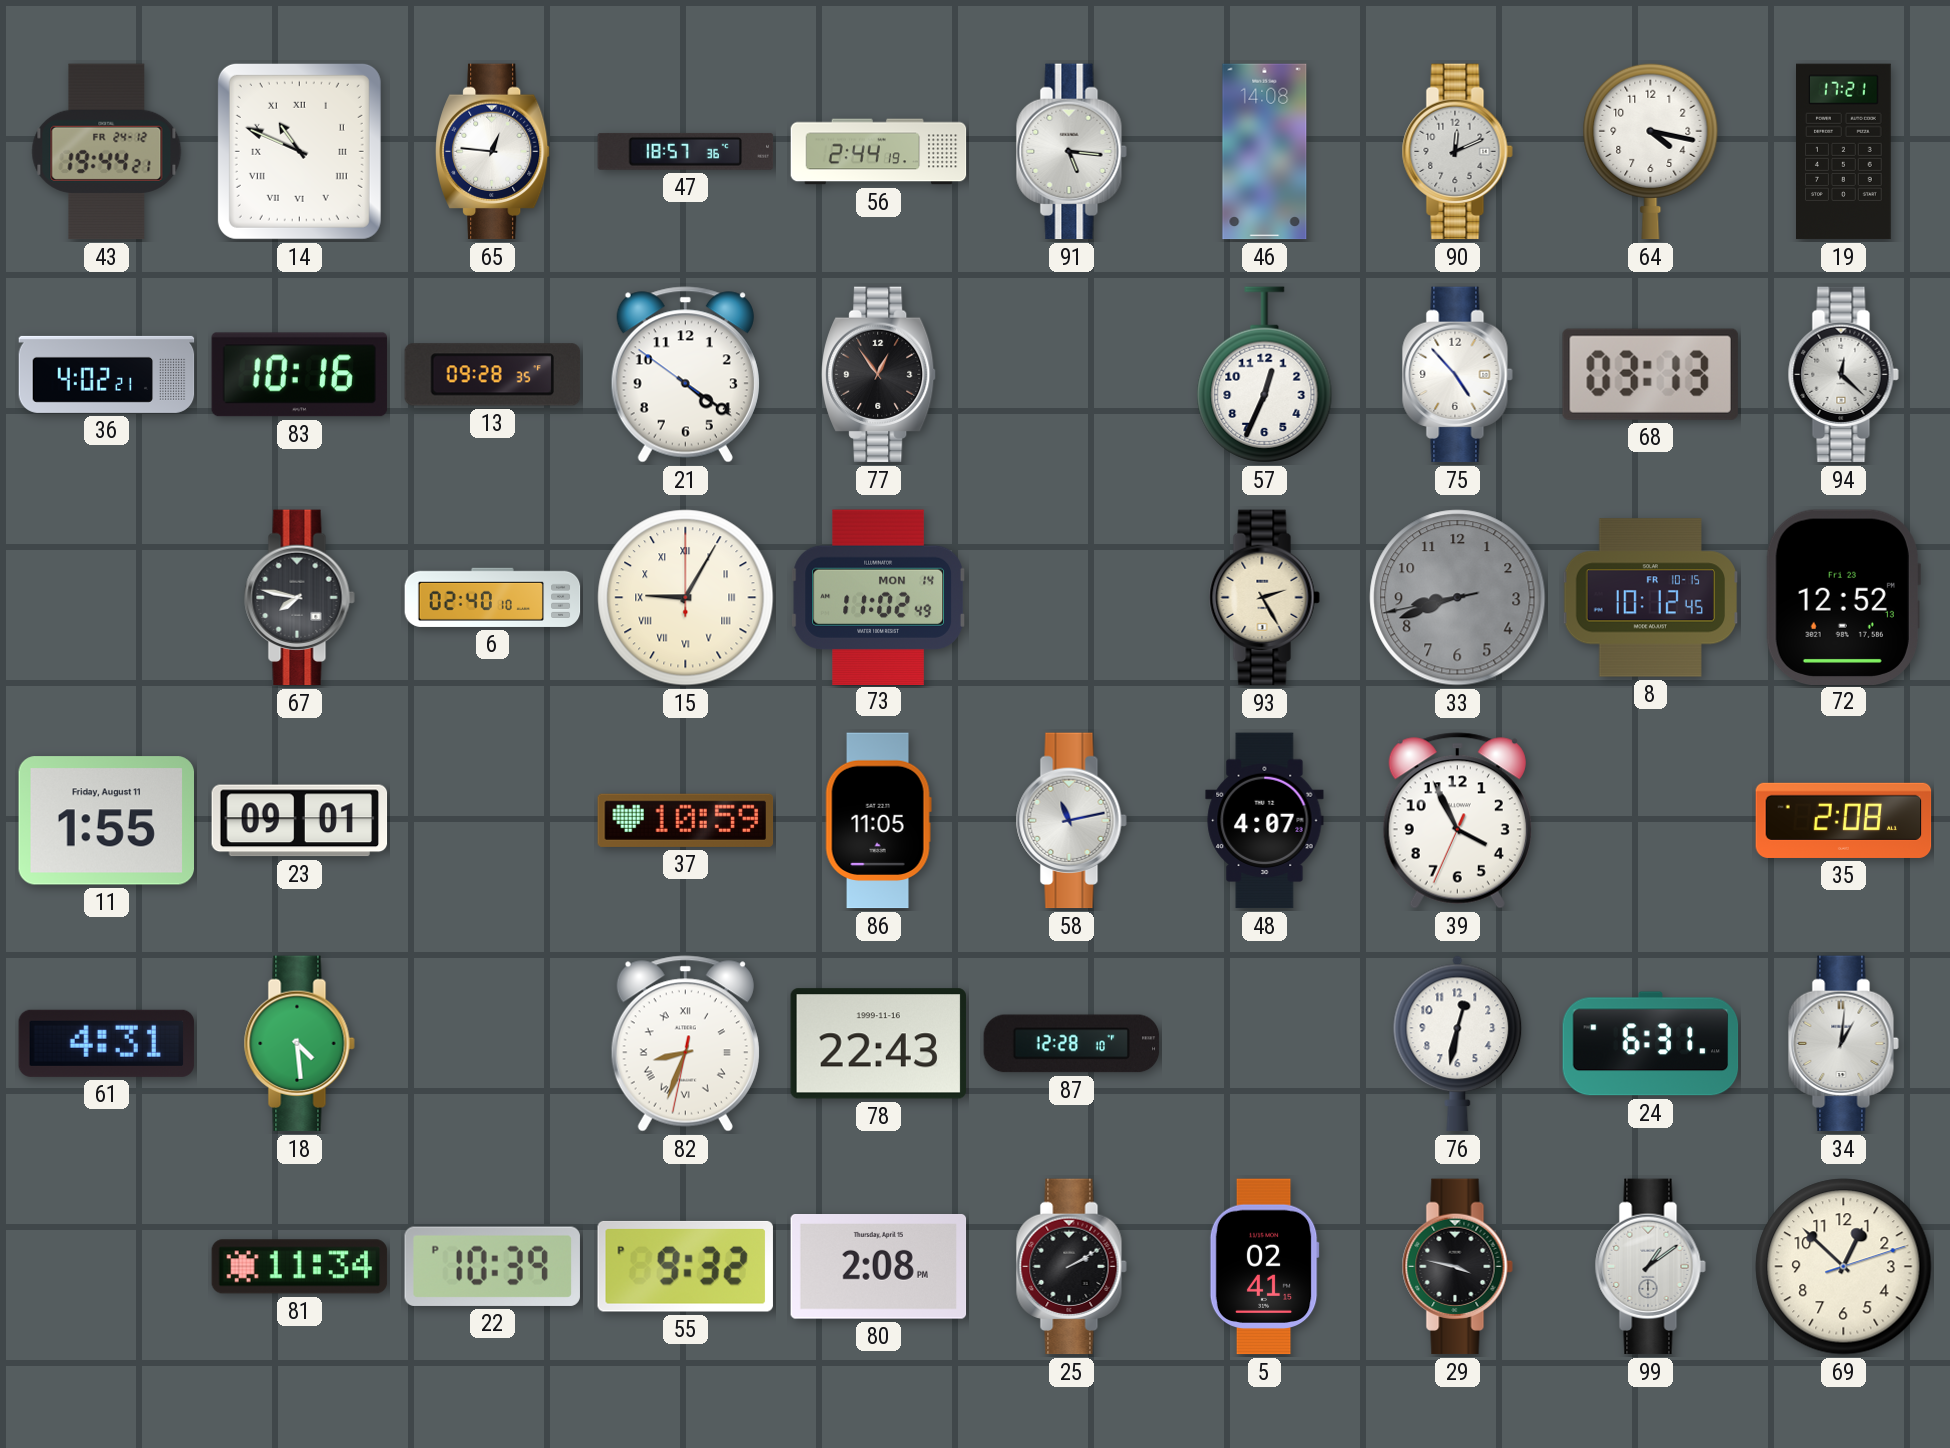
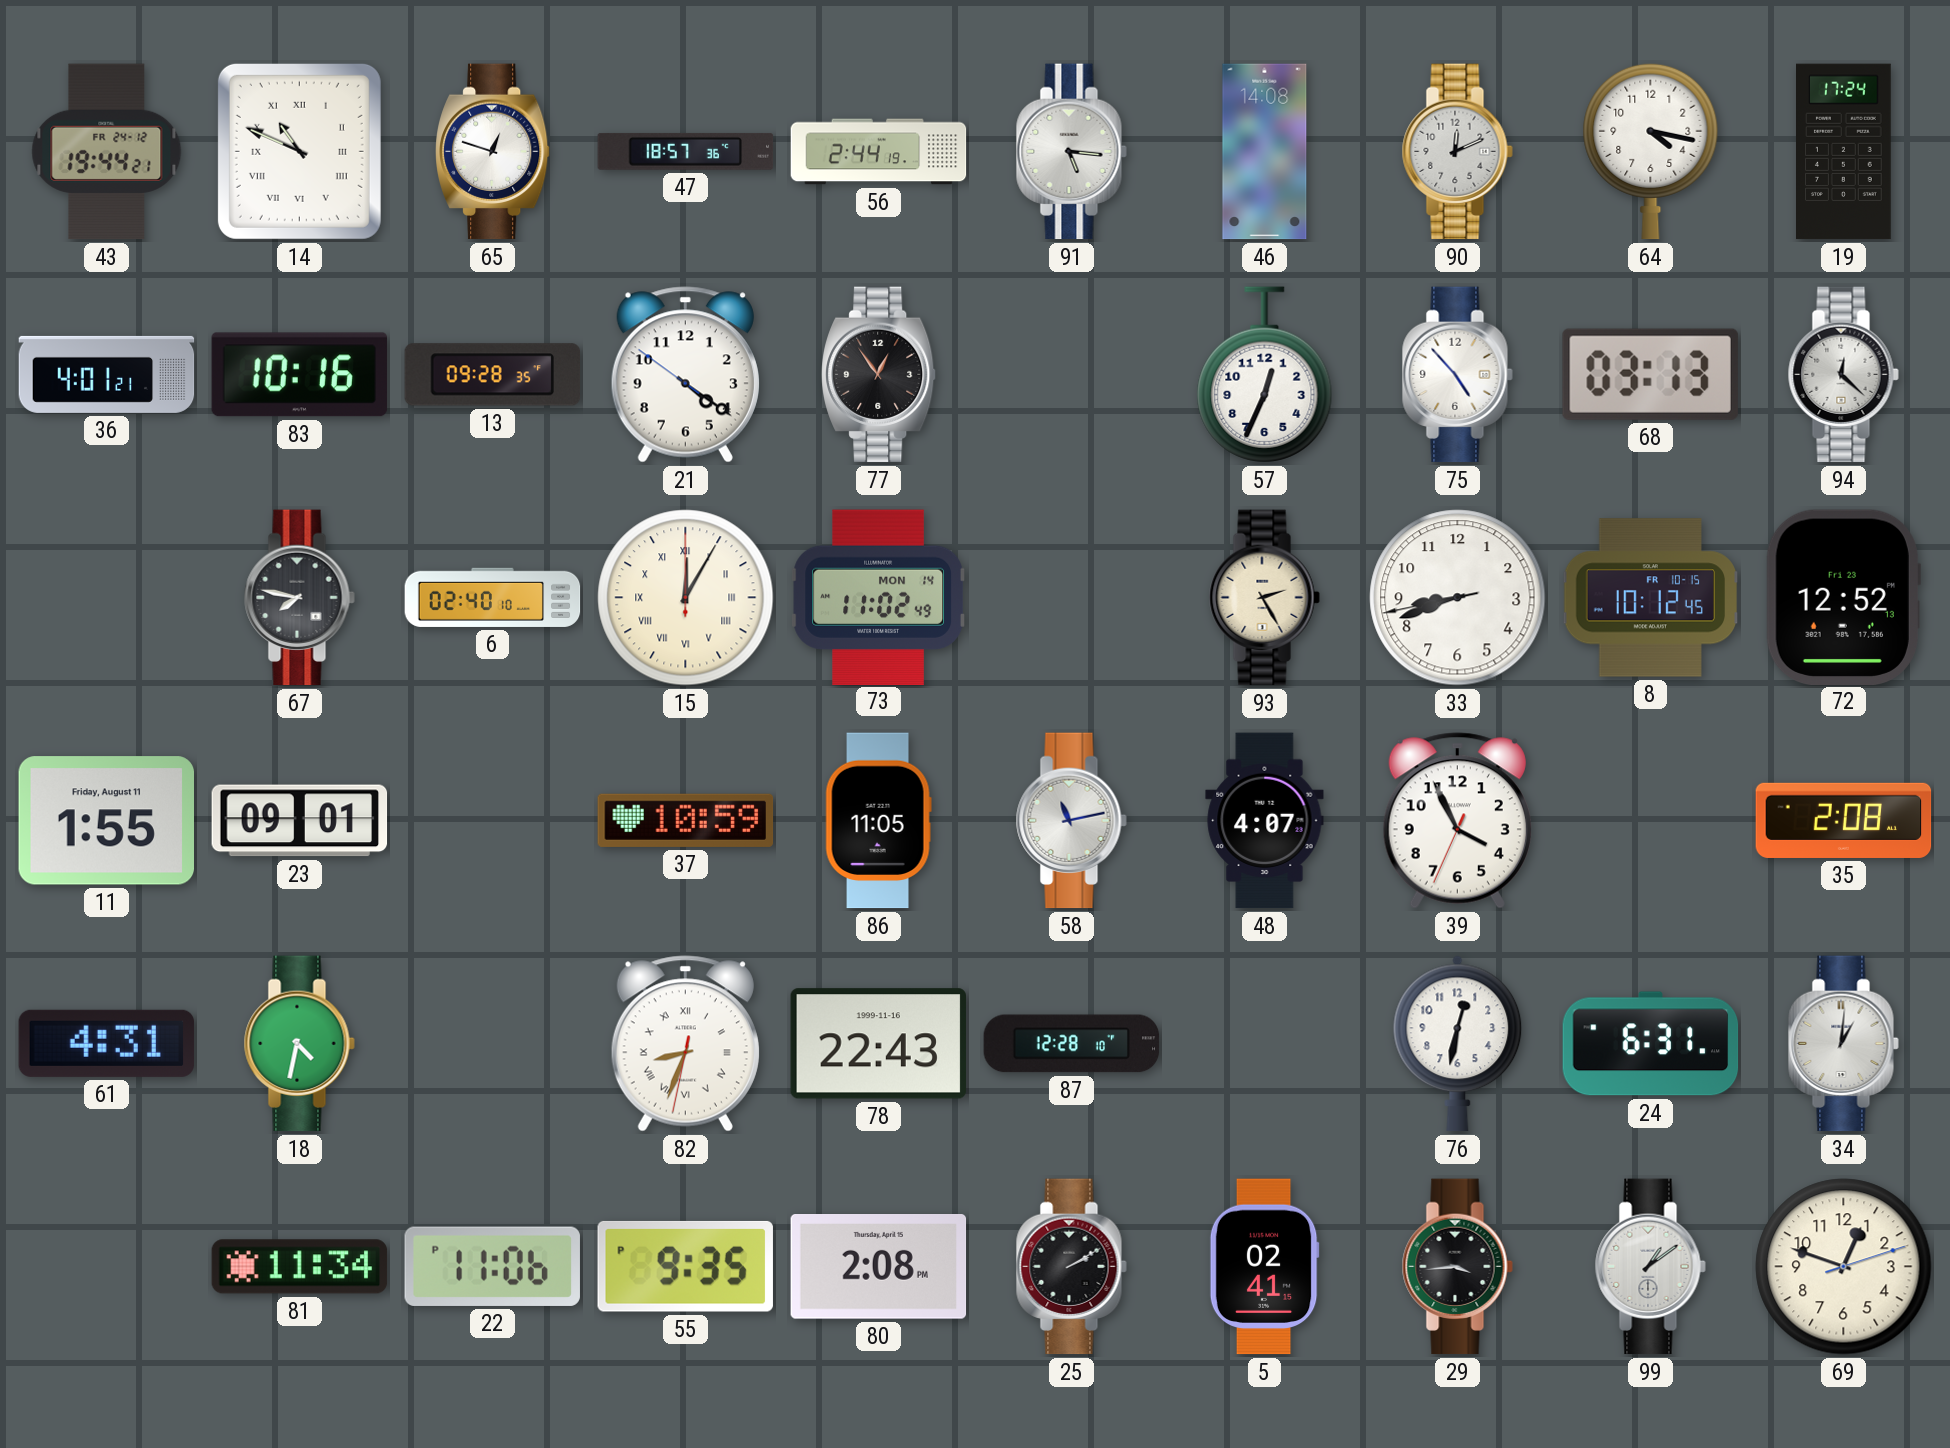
65: 12:46 -> 12:48
19: 17:21 -> 17:24
36: 4:02 -> 4:01
15: 9:05 -> 12:05
33 dial: grey -> white
18: 4:29 -> 4:32
22: 10:39 -> 11:06
55: 9:32 -> 9:35
29: 3:47 -> 3:44
69: 12:52 -> 12:48
